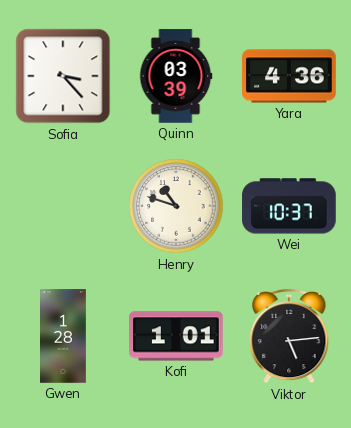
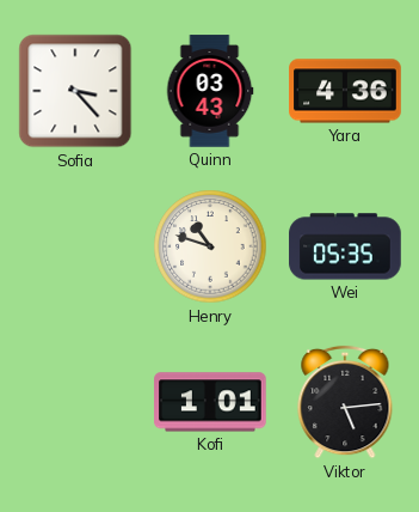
Quinn: 03:39 -> 03:43
Wei: 10:37 -> 05:35
Gwen: 1:28 -> none
